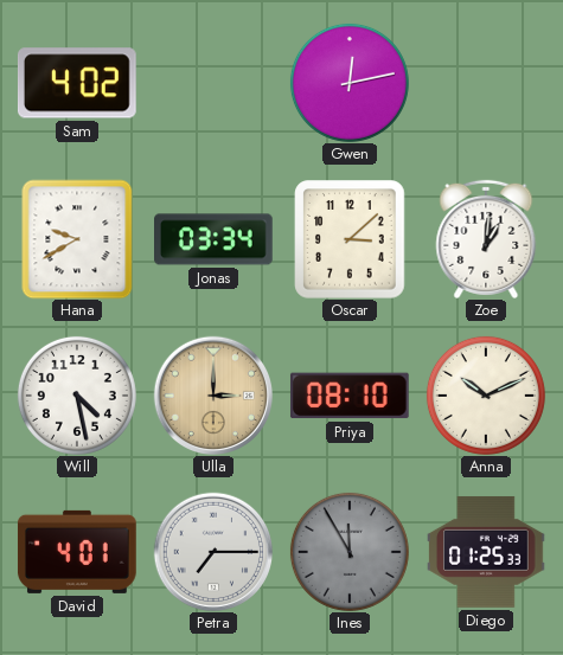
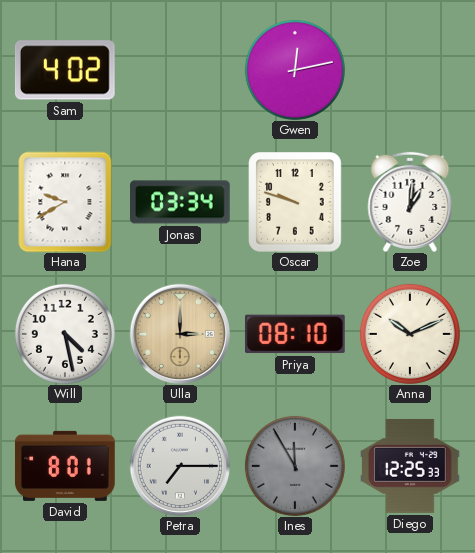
Oscar: 3:08 -> 9:48
David: 4:01 -> 8:01
Diego: 01:25 -> 12:25
